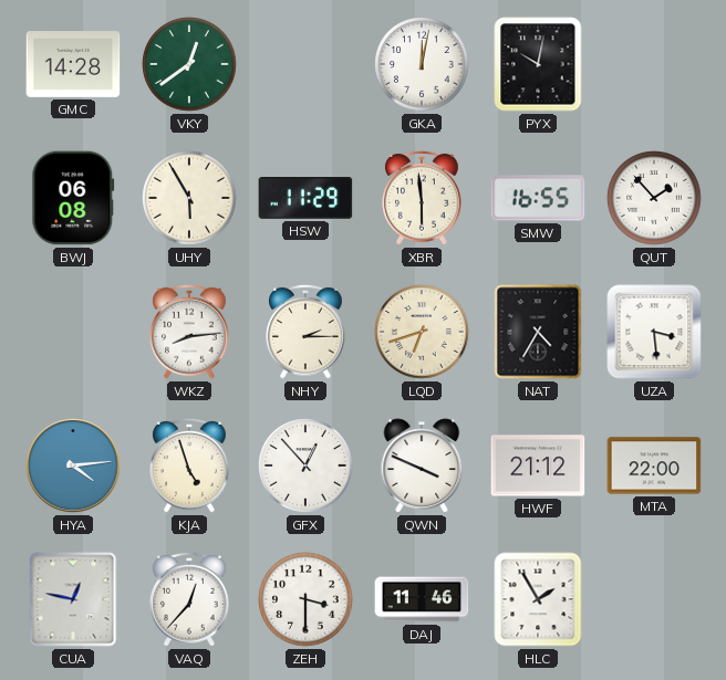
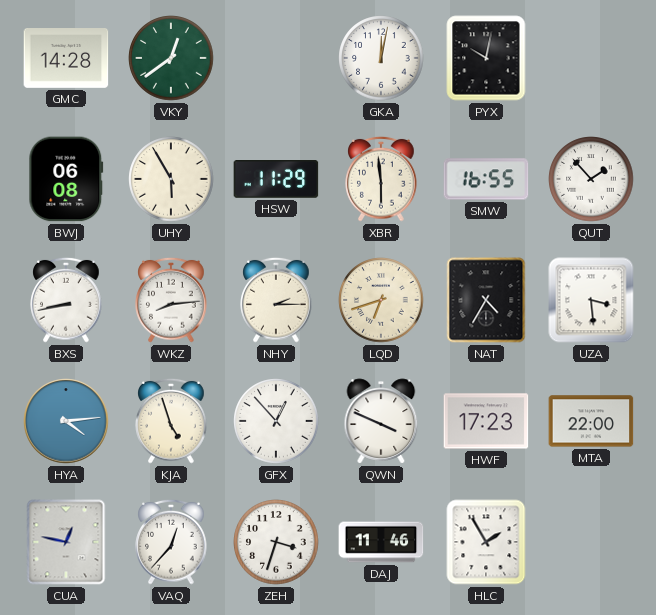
BXS: none -> 8:43
HWF: 21:12 -> 17:23
ZEH: 3:30 -> 3:33
